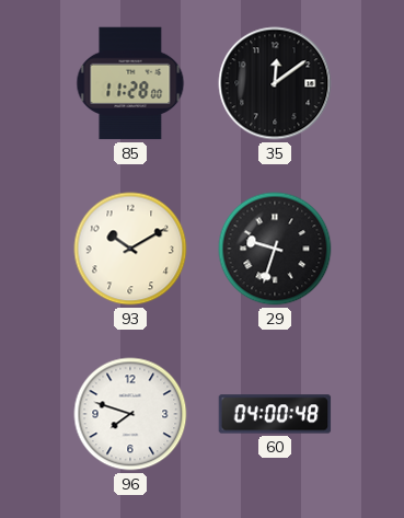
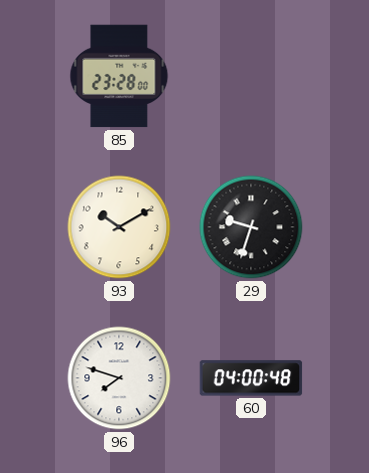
85: 11:28 -> 23:28
35: 12:09 -> none
